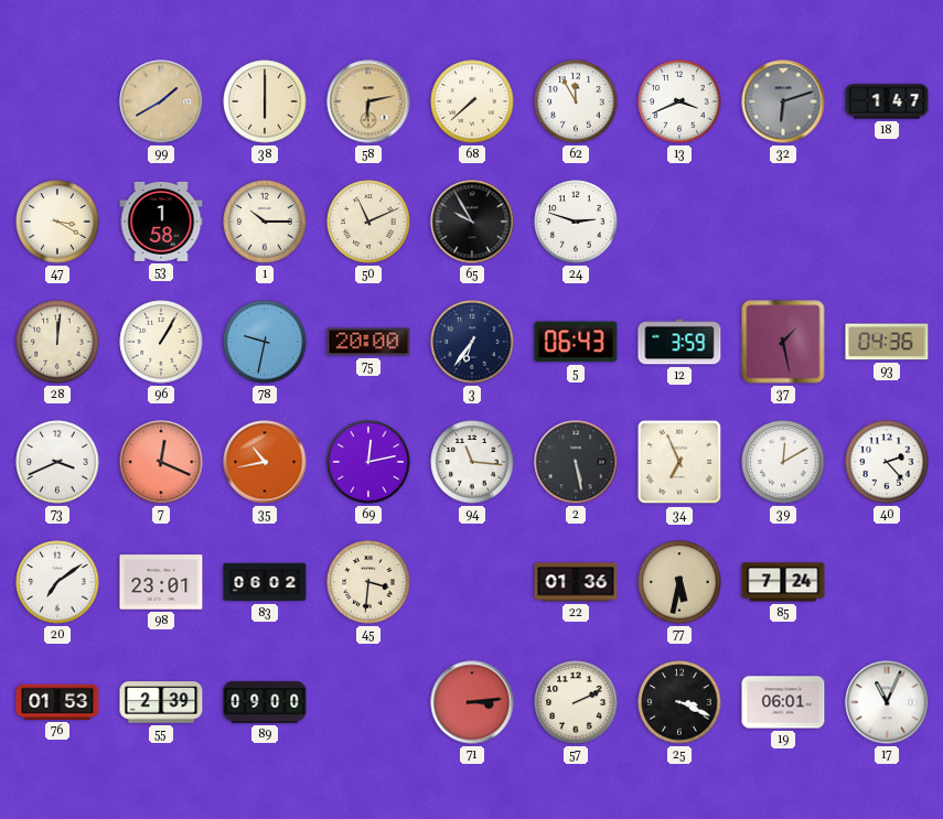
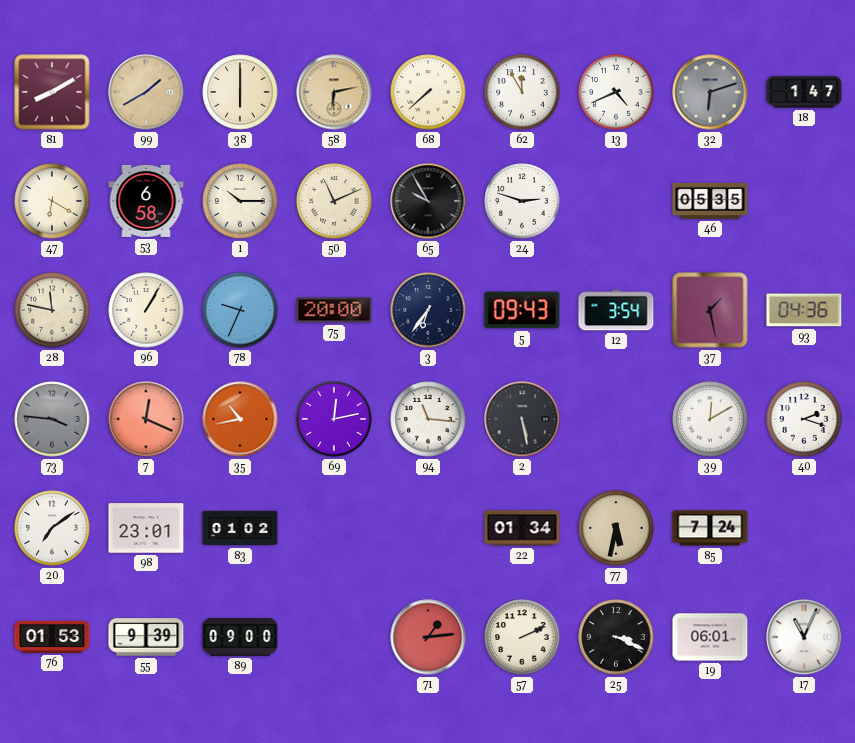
81: none -> 8:10
13: 3:41 -> 4:41
47: 3:20 -> 6:20
53: 1:58 -> 6:58
46: none -> 05:35
28: 12:01 -> 11:47
78: 9:32 -> 9:34
5: 06:43 -> 09:43
12: 3:59 -> 3:54
73: 3:41 -> 3:46
73 dial: white -> grey
34: 6:56 -> none
40: 2:23 -> 2:18
83: 06:02 -> 01:02
45: 3:31 -> none
22: 01:36 -> 01:34
55: 2:39 -> 9:39
71: 3:14 -> 1:14
